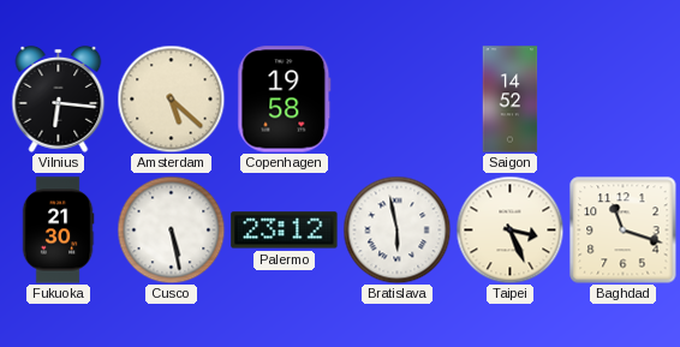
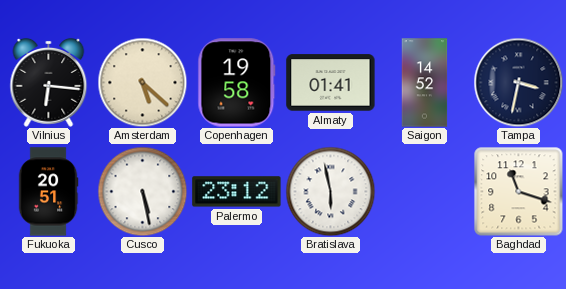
Almaty: none -> 01:41
Tampa: none -> 3:32
Fukuoka: 21:30 -> 20:51
Taipei: 3:26 -> none
